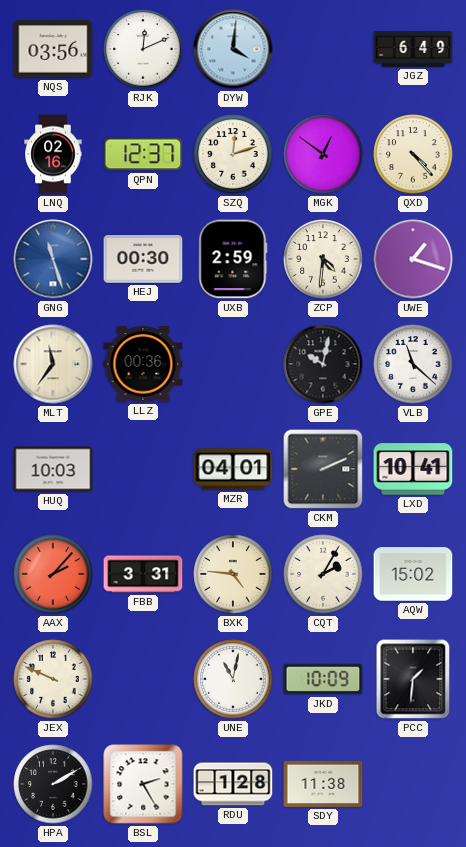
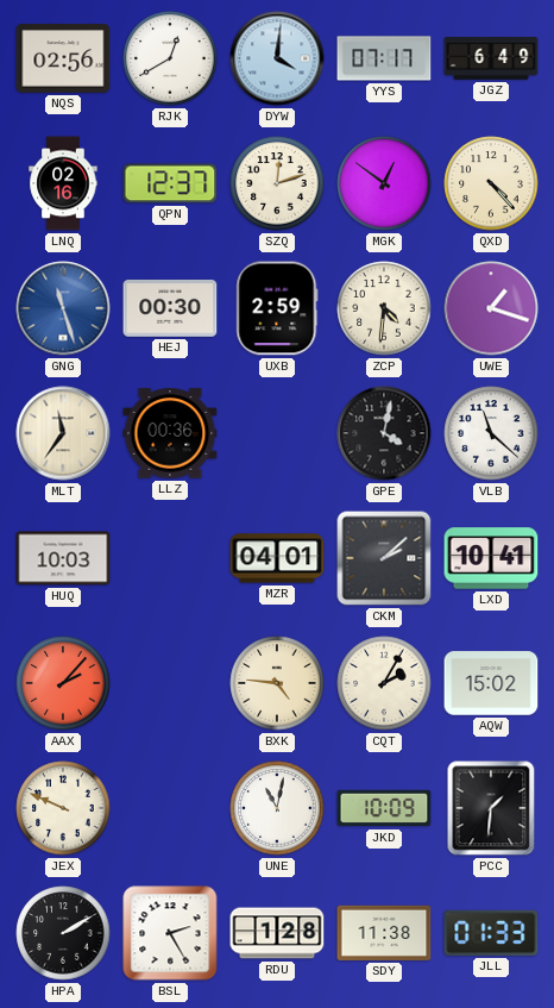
NQS: 03:56 -> 02:56
RJK: 12:11 -> 12:40
YYS: none -> 07:17
GPE: 10:02 -> 4:02
CKM: 2:11 -> 2:08
FBB: 3:31 -> none
JLL: none -> 01:33
